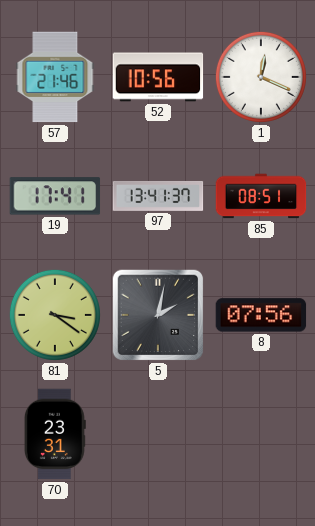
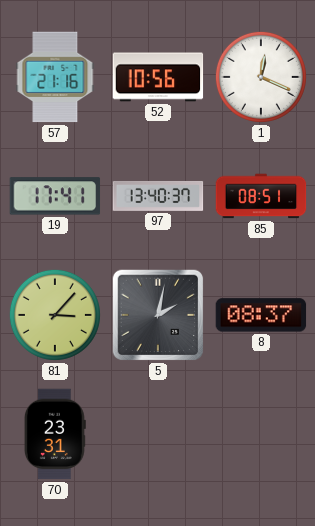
57: 21:46 -> 21:16
97: 13:41 -> 13:40
81: 3:21 -> 3:07
8: 07:56 -> 08:37
